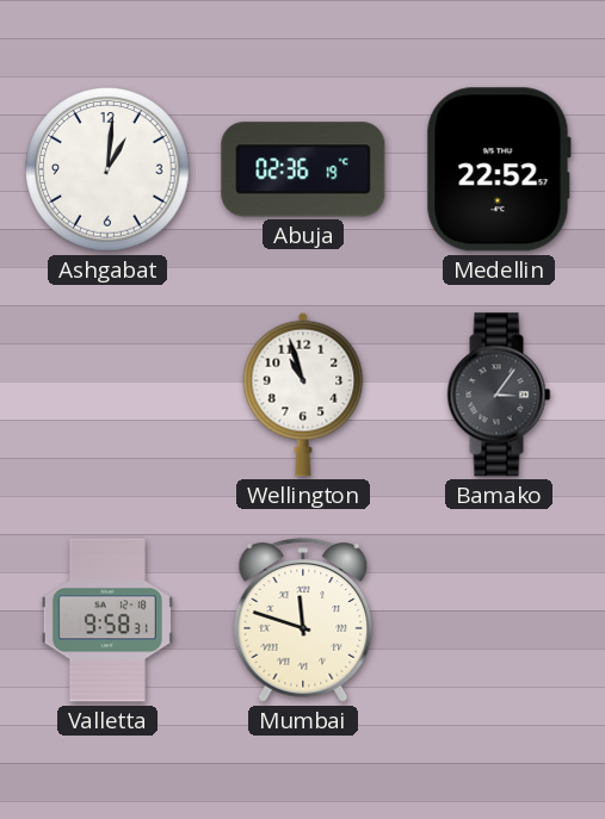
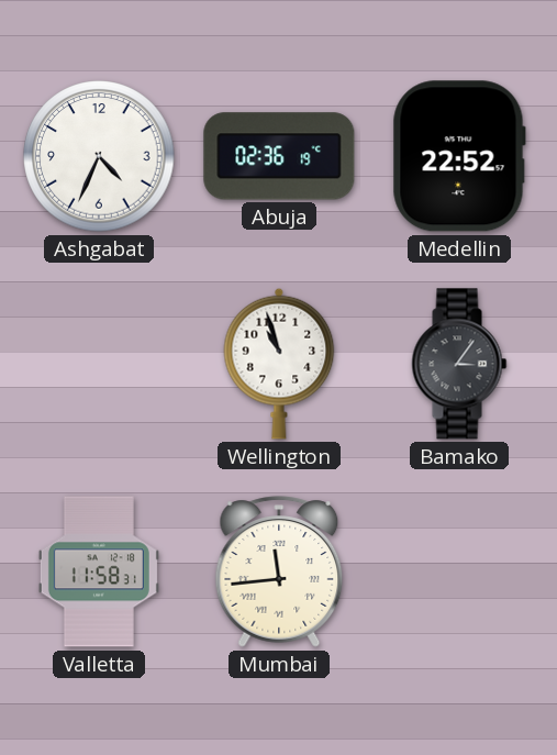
Ashgabat: 1:01 -> 4:34
Valletta: 9:58 -> 11:58
Mumbai: 11:48 -> 11:44
